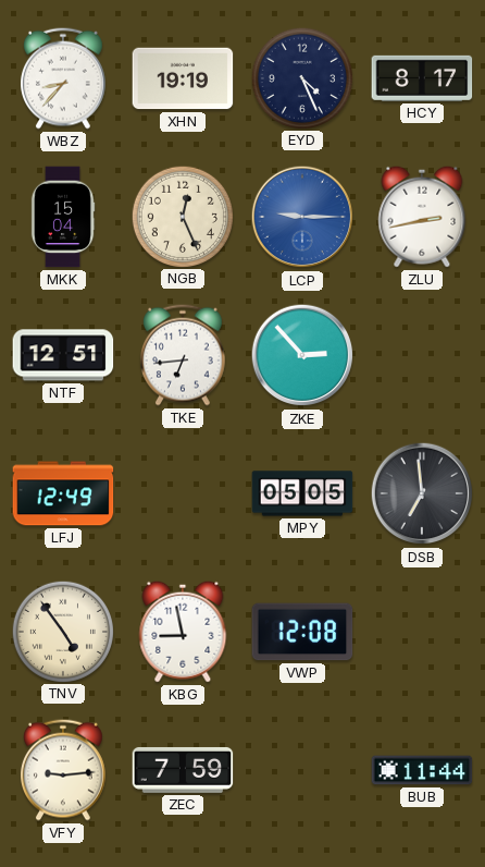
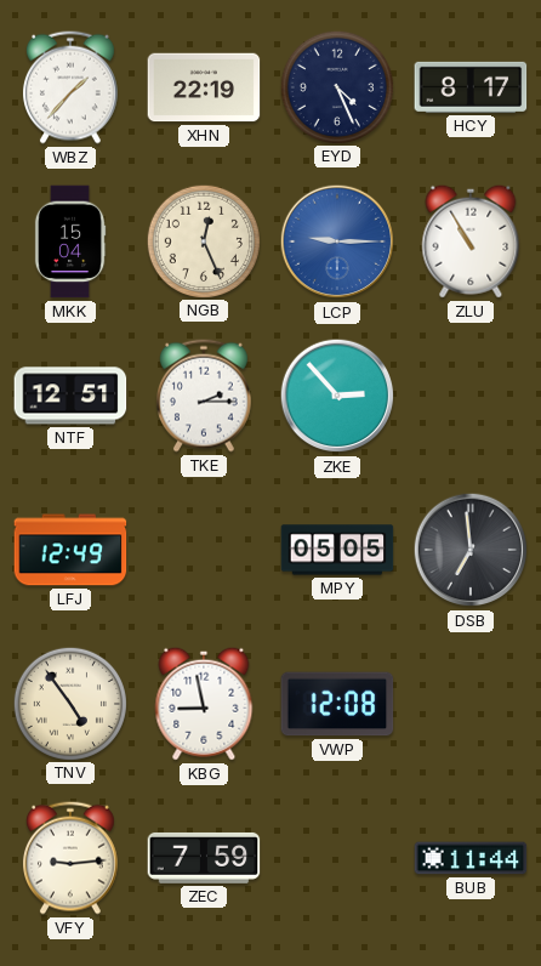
WBZ: 8:37 -> 1:37
XHN: 19:19 -> 22:19
ZLU: 2:43 -> 10:55
TKE: 6:44 -> 2:15
